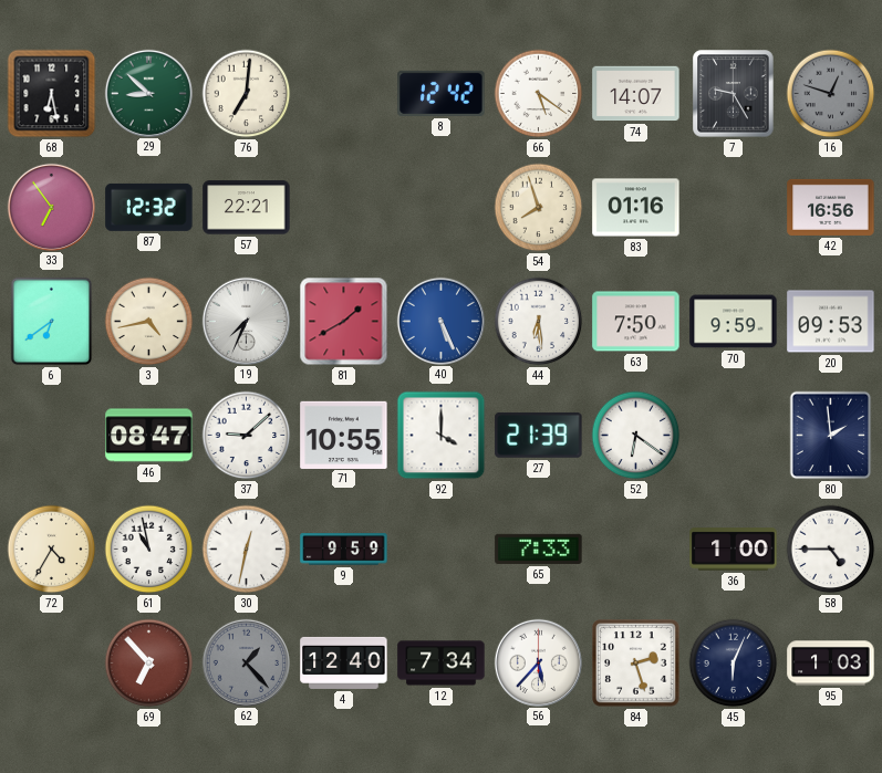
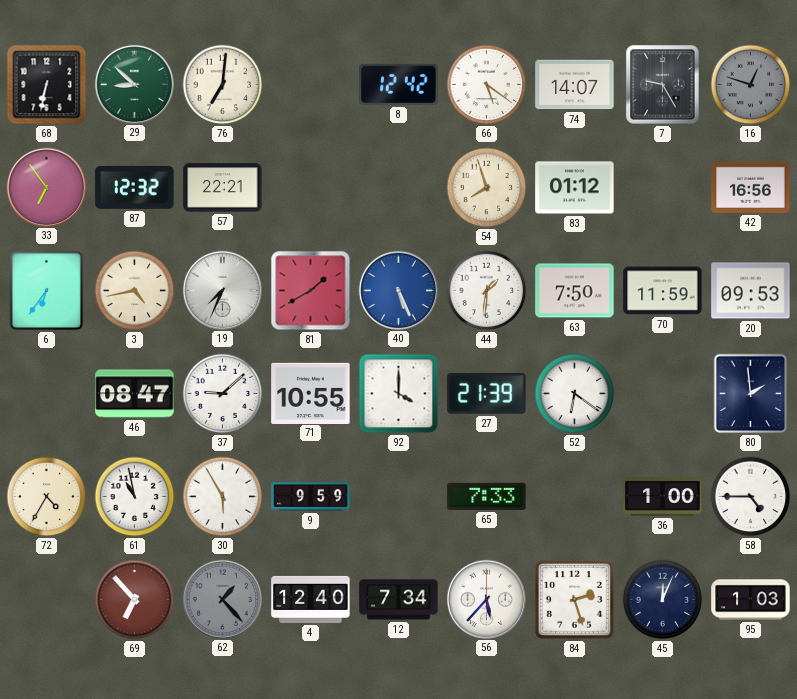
68: 6:28 -> 6:32
83: 01:16 -> 01:12
6: 6:39 -> 6:36
44: 6:29 -> 1:31
70: 9:59 -> 11:59
30: 12:32 -> 5:55
45: 6:04 -> 12:04
